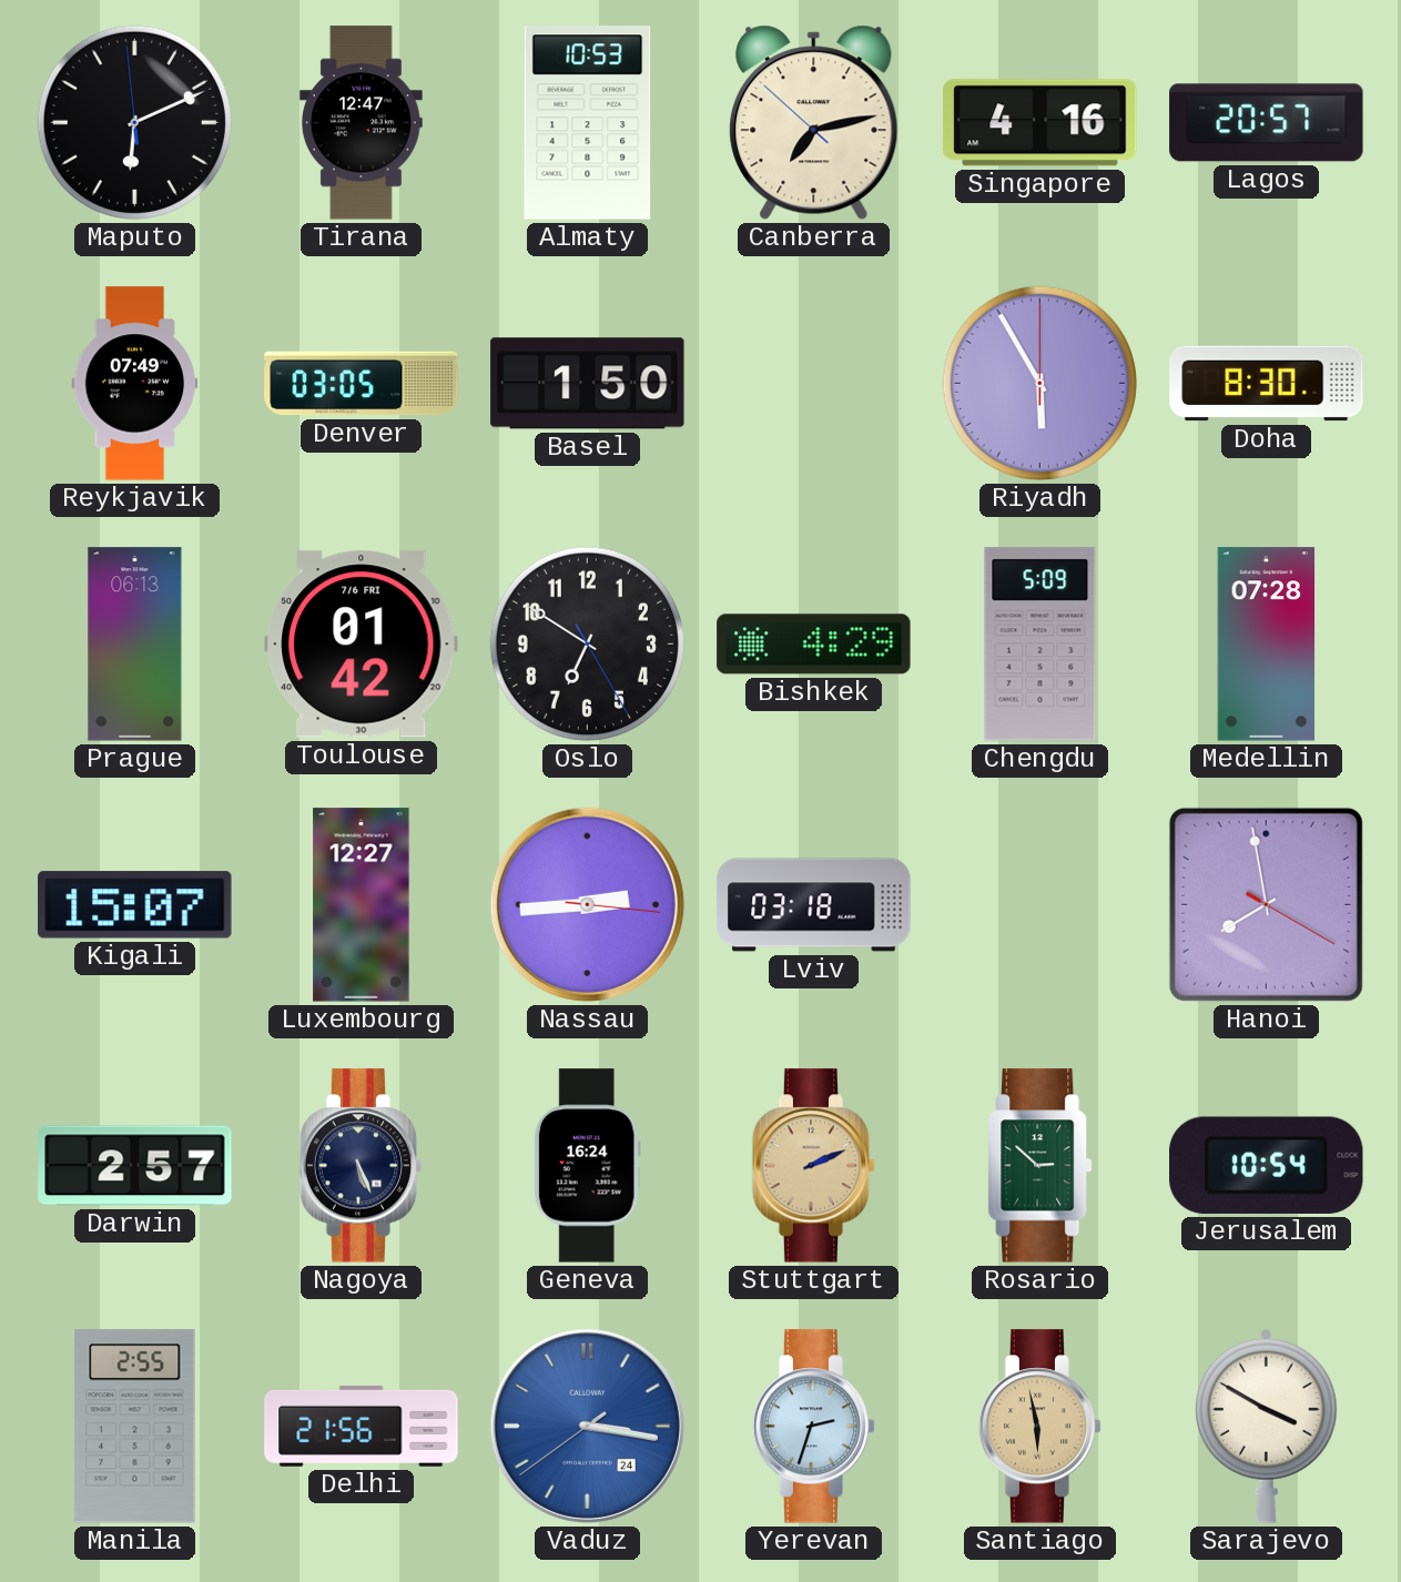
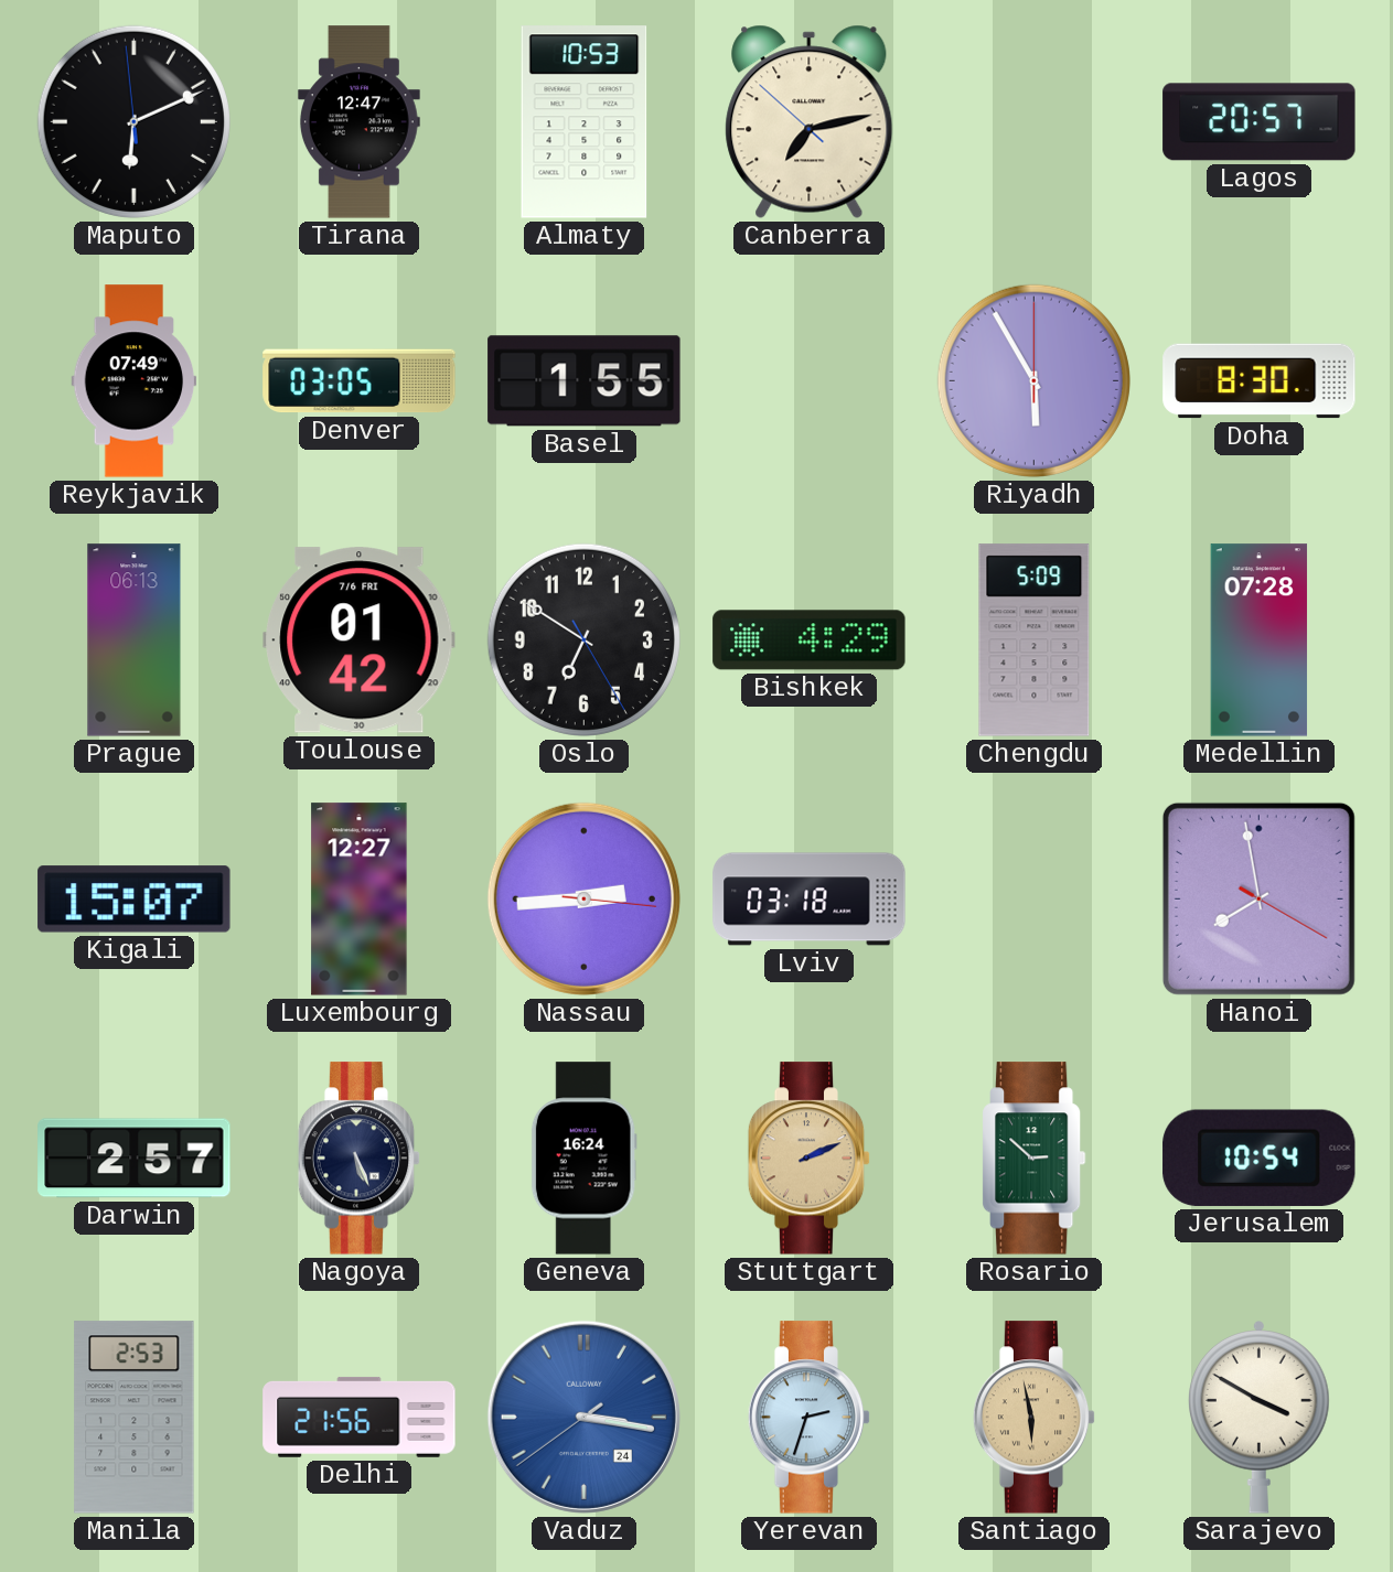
Singapore: 4:16 -> none
Basel: 1:50 -> 1:55
Manila: 2:55 -> 2:53
